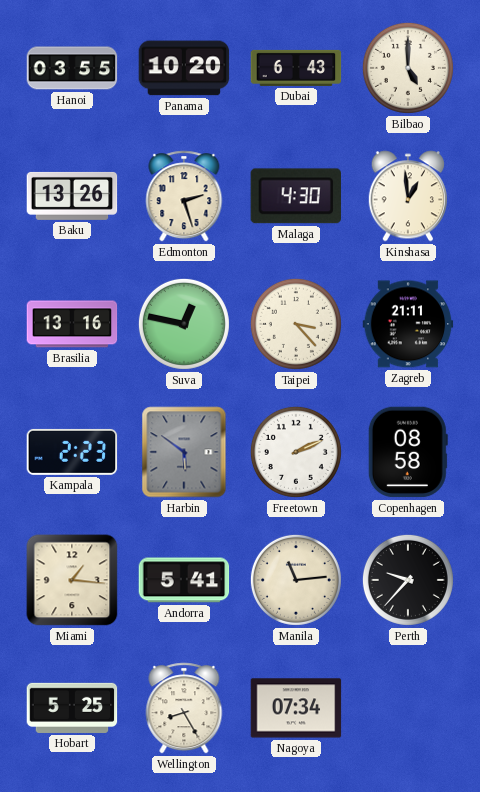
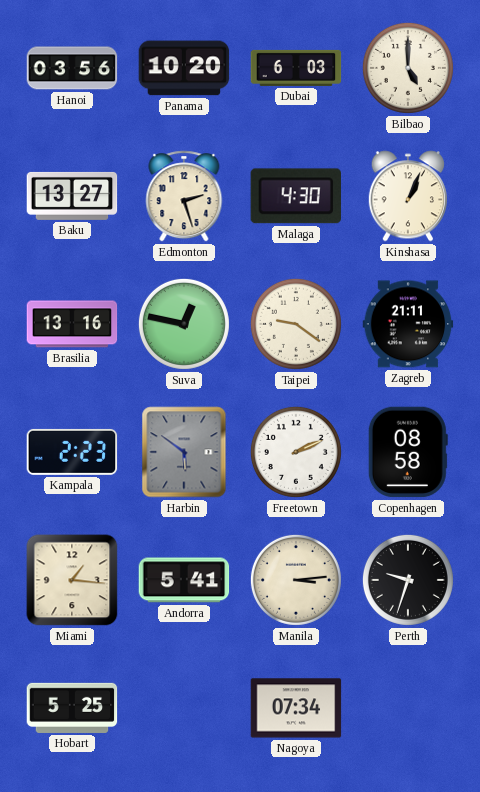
Hanoi: 03:55 -> 03:56
Dubai: 6:43 -> 6:03
Baku: 13:26 -> 13:27
Kinshasa: 12:59 -> 1:04
Taipei: 3:23 -> 9:21
Manila: 11:14 -> 3:14
Perth: 9:37 -> 9:33
Wellington: 8:25 -> none
